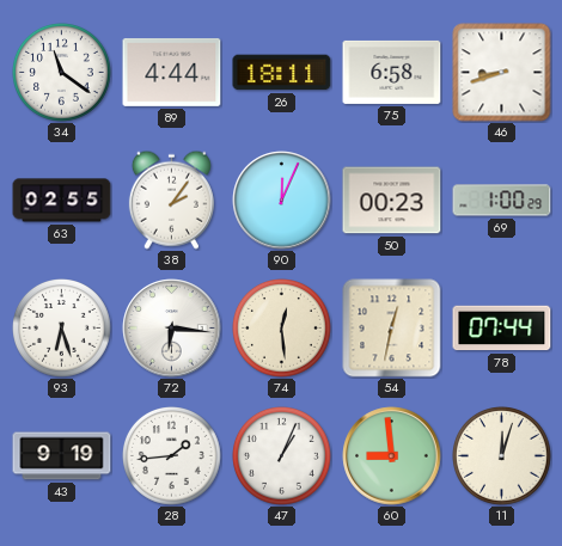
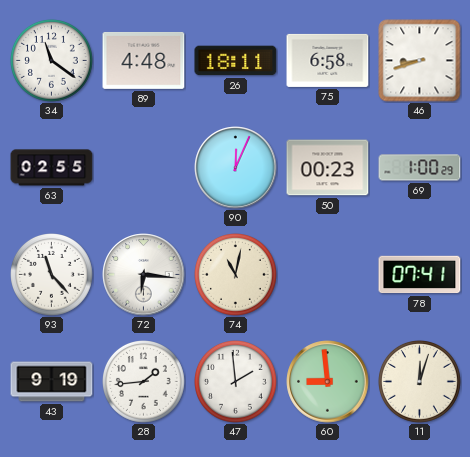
89: 4:44 -> 4:48
38: 2:06 -> none
93: 6:27 -> 11:23
74: 12:29 -> 11:02
54: 12:32 -> none
78: 07:44 -> 07:41
47: 1:04 -> 1:59
